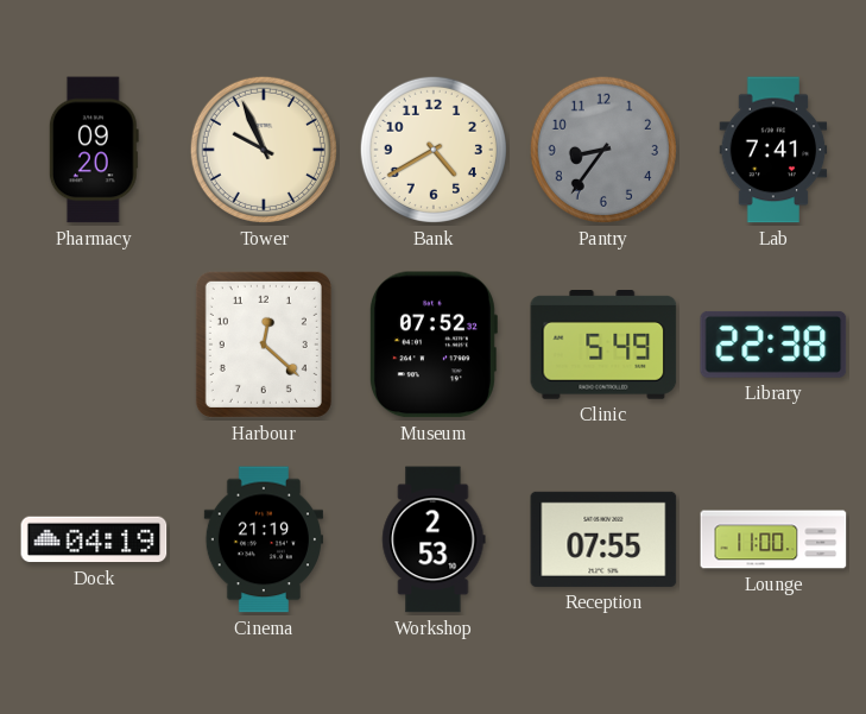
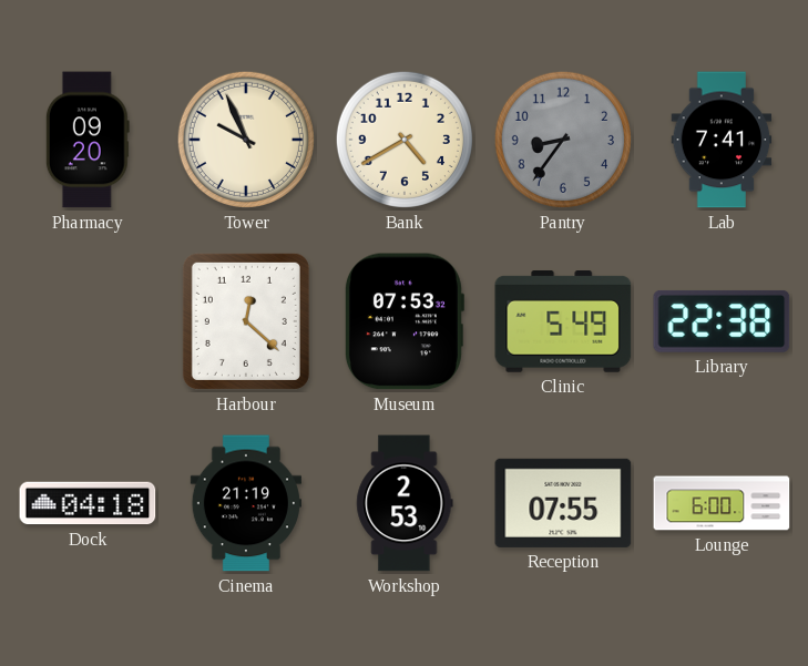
Museum: 07:52 -> 07:53
Dock: 04:19 -> 04:18
Lounge: 11:00 -> 6:00
